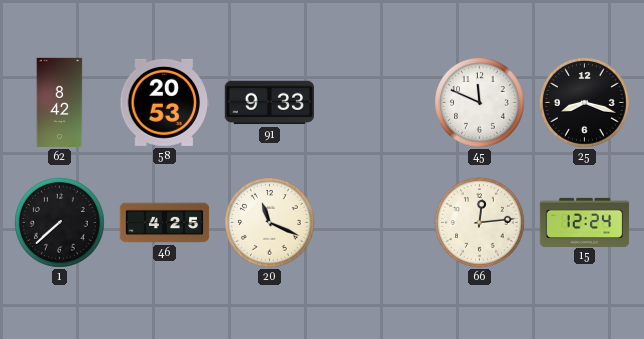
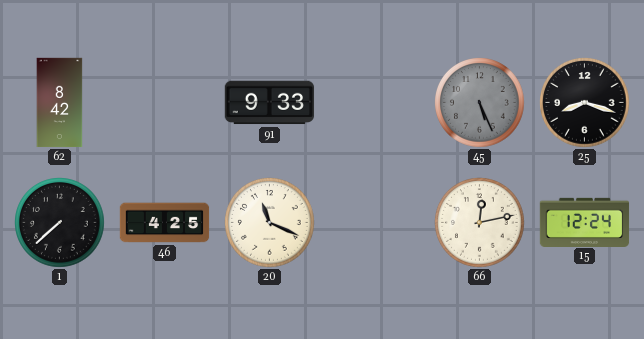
58: 20:53 -> none
45: 11:49 -> 5:26
45 dial: white -> grey
66: 12:14 -> 12:13
